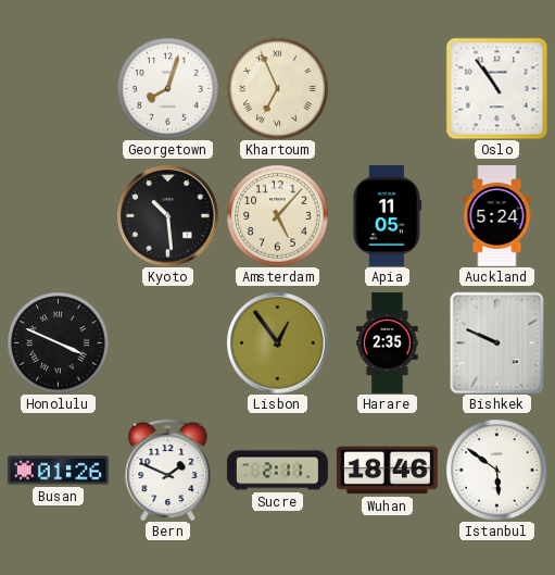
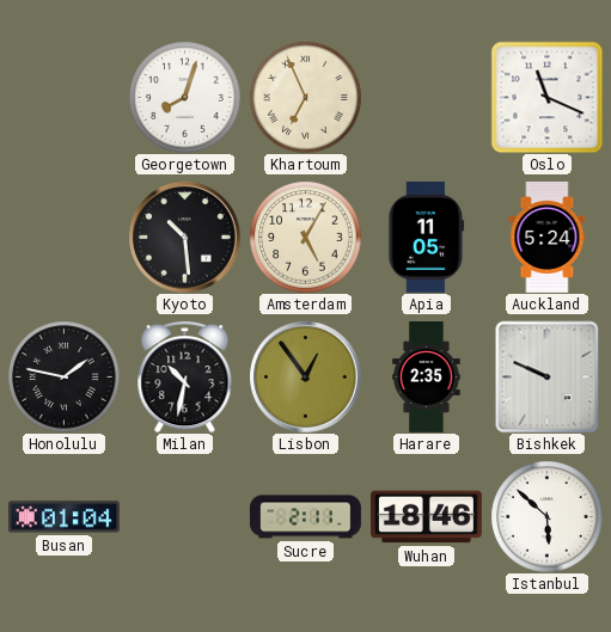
Oslo: 10:54 -> 11:19
Amsterdam: 5:07 -> 5:05
Honolulu: 3:49 -> 1:47
Milan: none -> 10:32
Busan: 01:26 -> 01:04
Bern: 1:49 -> none
Istanbul: 5:51 -> 5:52
